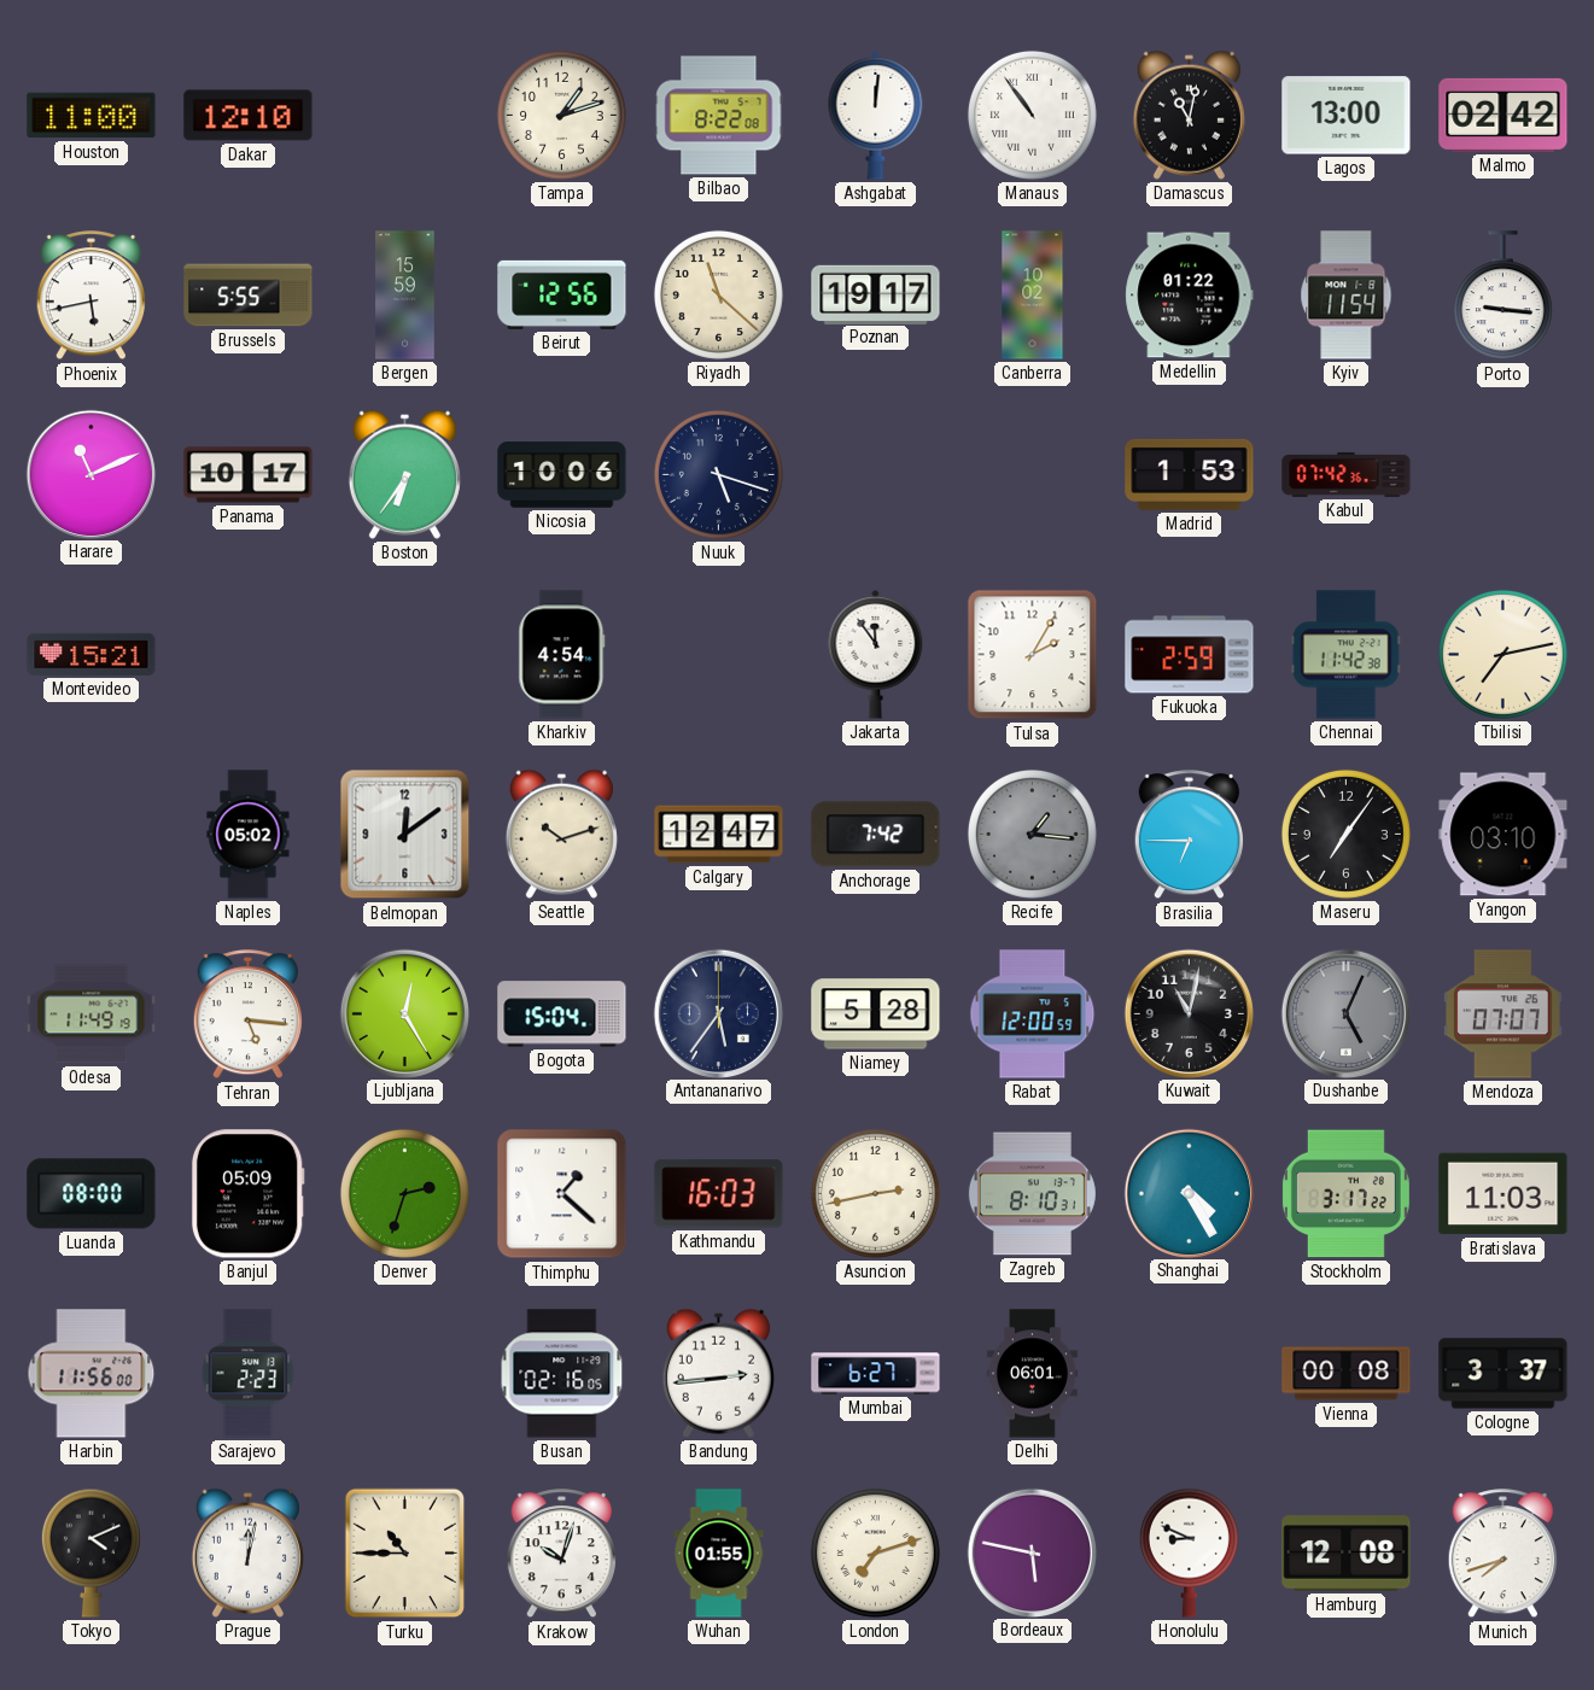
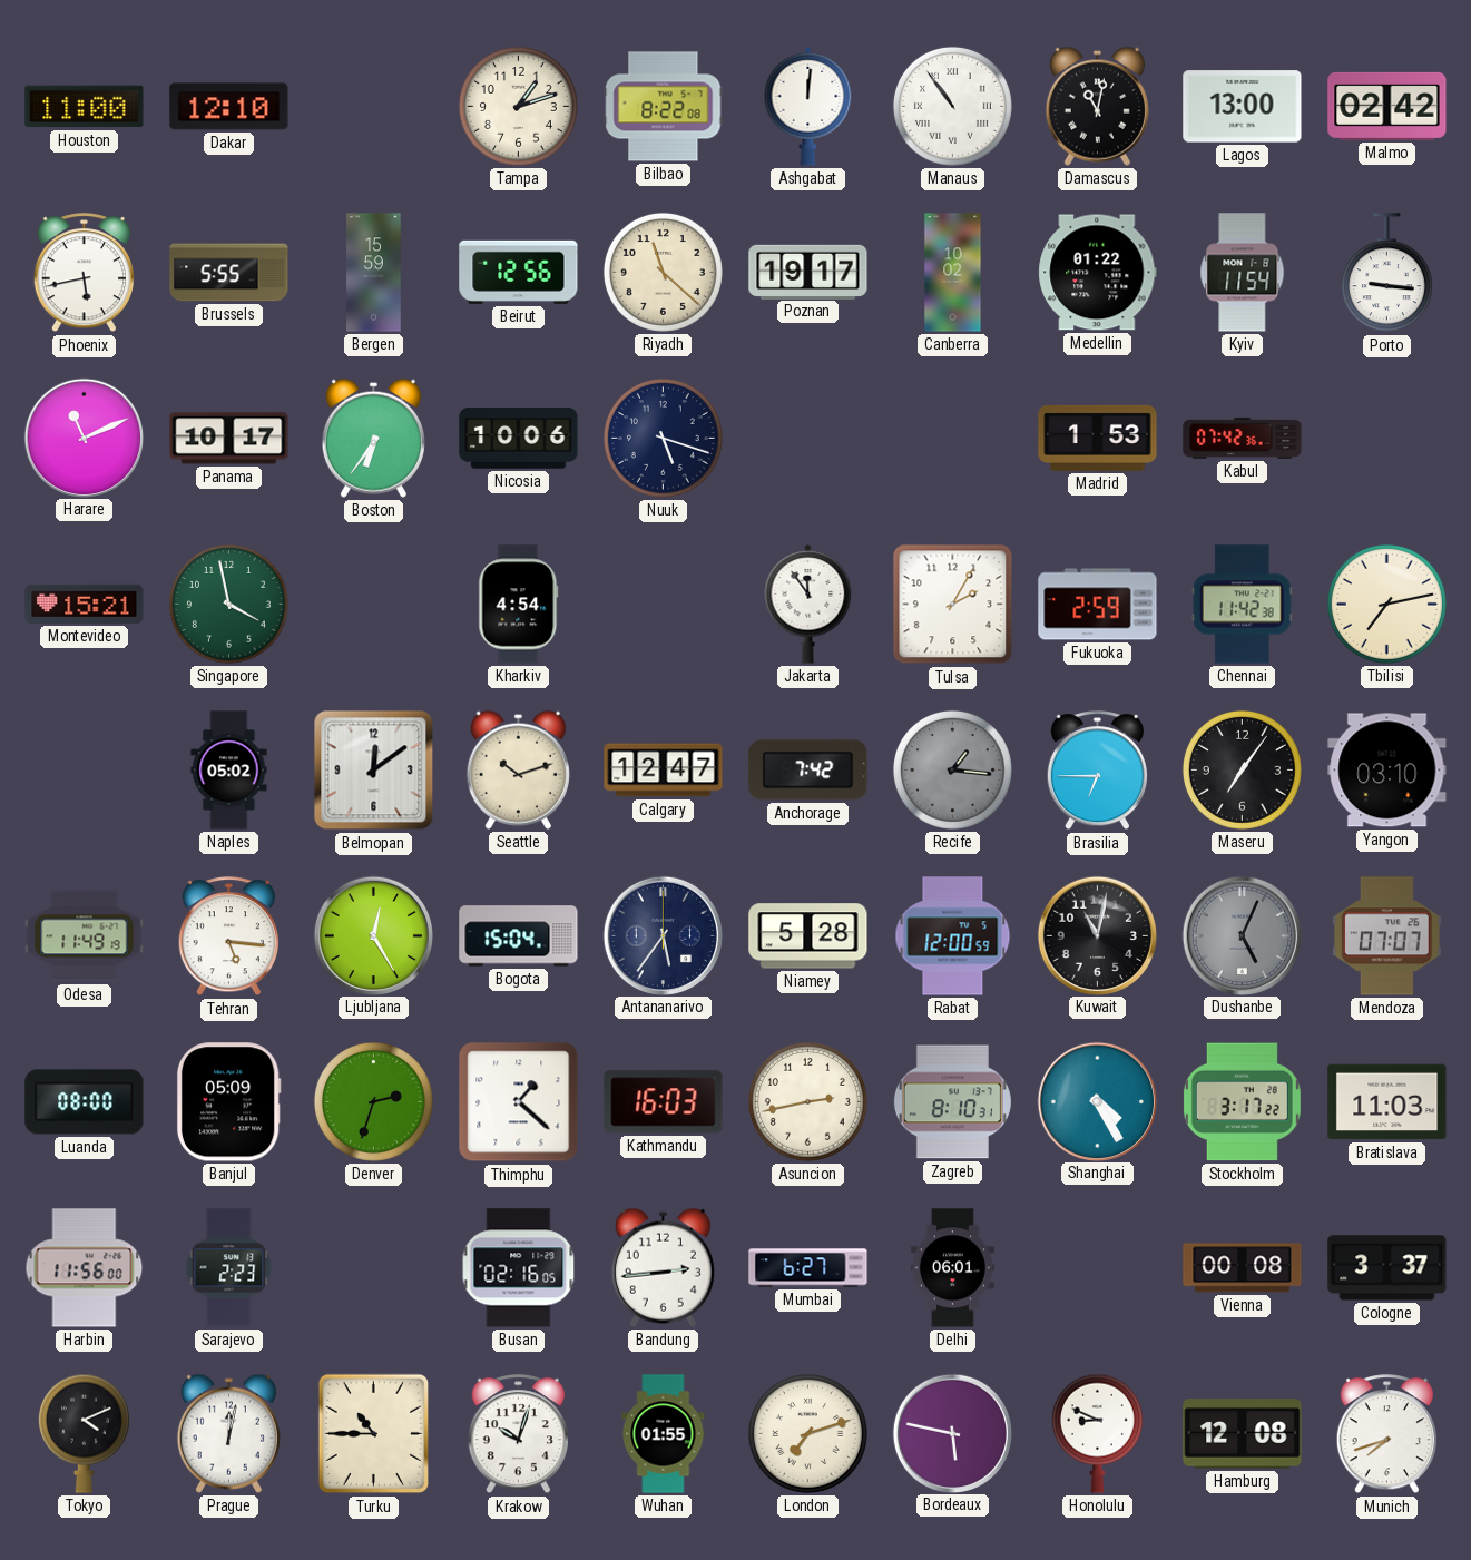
Singapore: none -> 3:58
